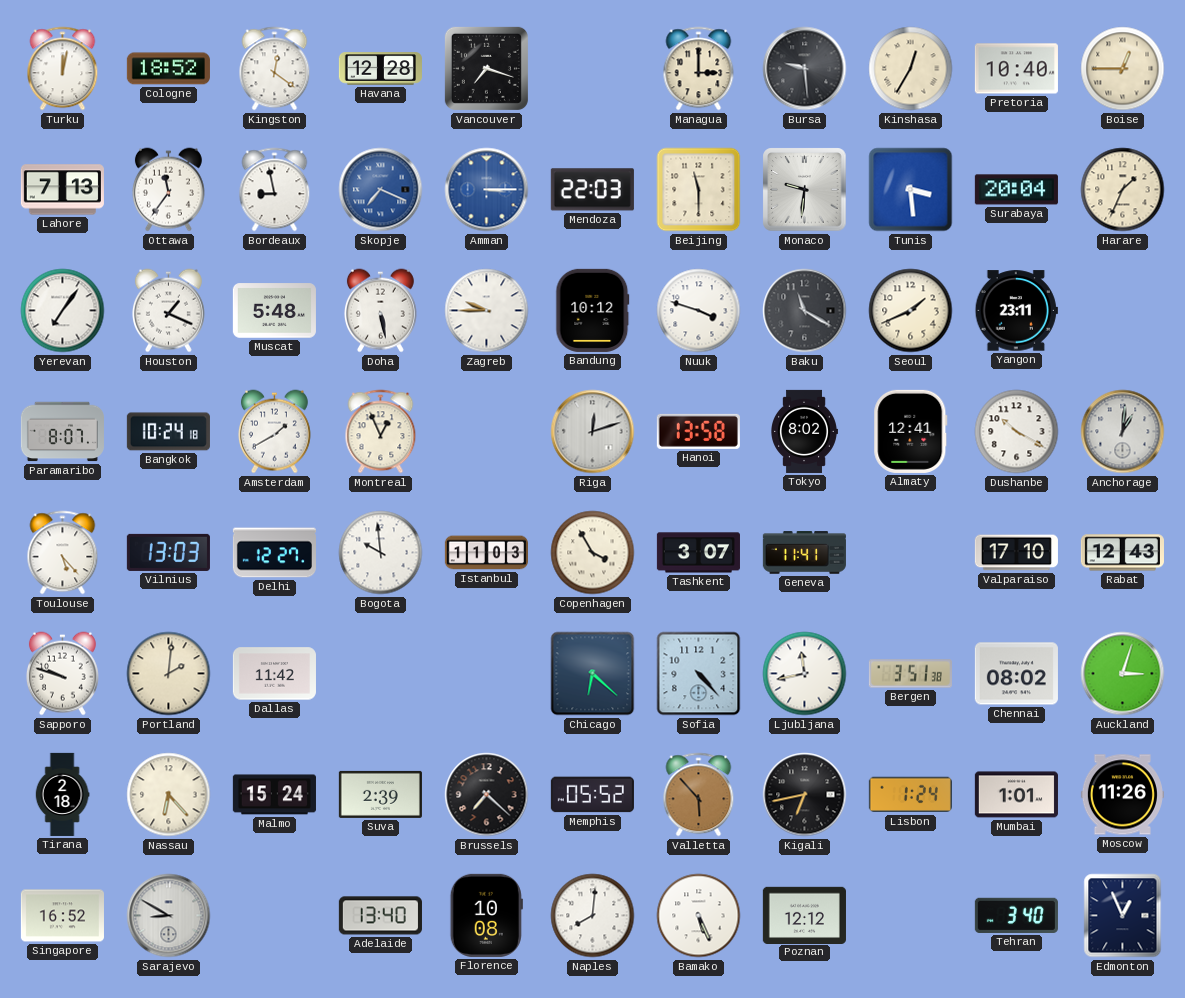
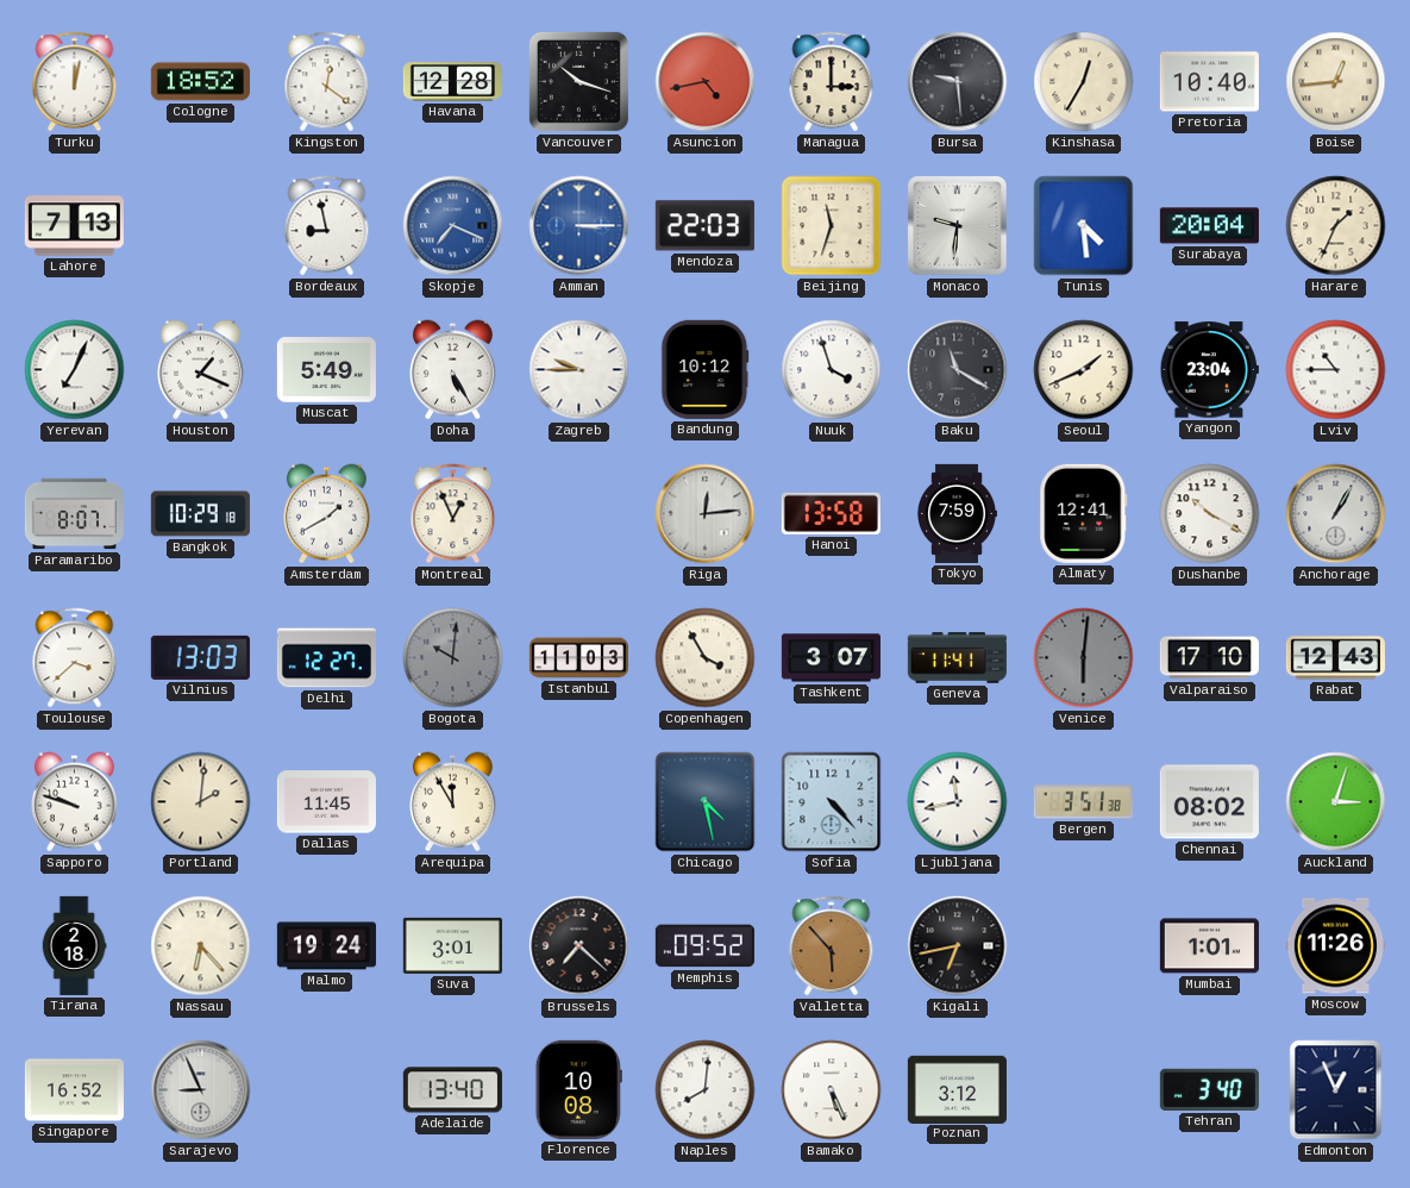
Vancouver: 7:18 -> 10:18
Asuncion: none -> 4:43
Boise: 12:45 -> 12:44
Ottawa: 11:36 -> none
Beijing: 11:30 -> 11:33
Tunis: 3:29 -> 4:29
Yerevan: 7:06 -> 7:04
Muscat: 5:48 -> 5:49
Doha: 5:28 -> 5:25
Nuuk: 3:48 -> 3:57
Yangon: 23:11 -> 23:04
Lviv: none -> 10:45
Bangkok: 10:24 -> 10:29
Riga: 12:12 -> 12:14
Tokyo: 8:02 -> 7:59
Anchorage: 1:01 -> 1:05
Toulouse: 5:23 -> 3:38
Bogota: 9:59 -> 10:01
Bogota dial: white -> grey
Venice: none -> 6:01
Dallas: 11:42 -> 11:45
Arequipa: none -> 11:55
Chicago: 6:22 -> 4:28
Malmo: 15:24 -> 19:24
Suva: 2:39 -> 3:01
Memphis: 05:52 -> 09:52
Lisbon: 1:24 -> none
Sarajevo: 8:50 -> 8:56
Poznan: 12:12 -> 3:12
